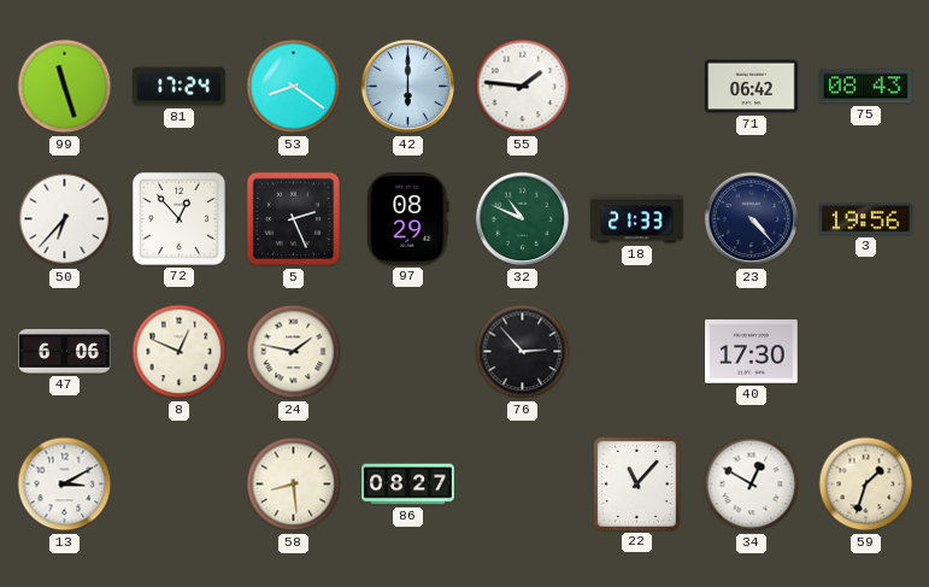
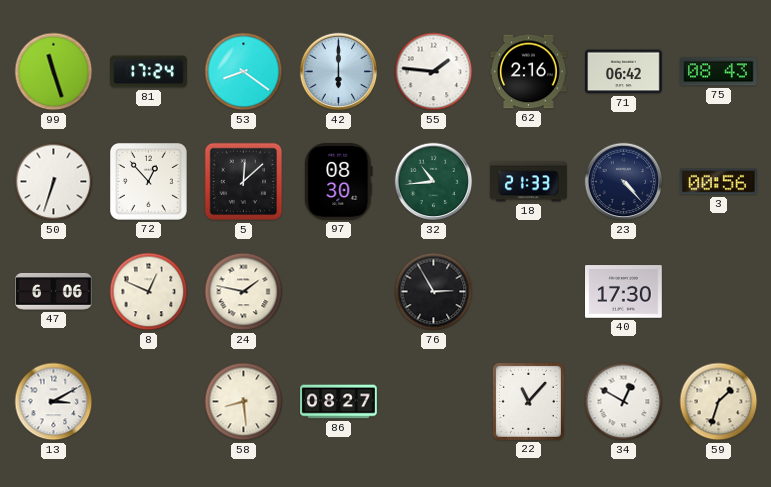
62: none -> 2:16
50: 6:37 -> 6:33
5: 2:26 -> 12:08
97: 08:29 -> 08:30
32: 10:49 -> 10:44
3: 19:56 -> 00:56
76: 2:53 -> 2:55
